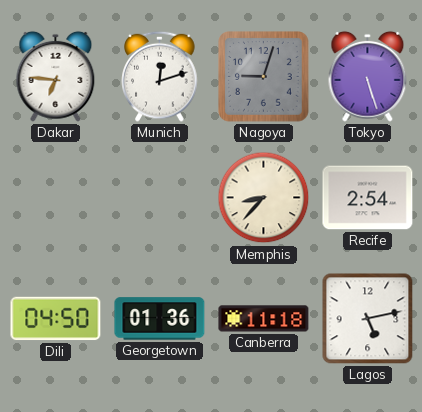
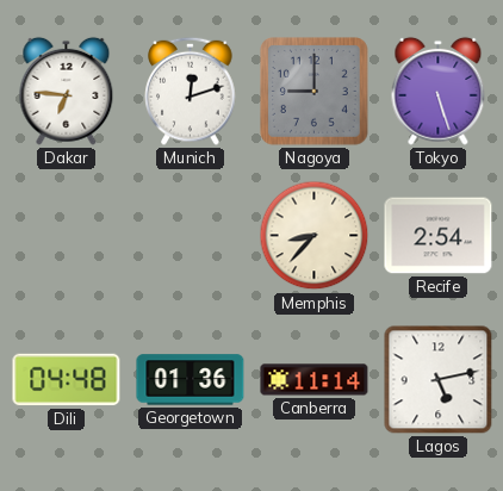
Nagoya: 9:03 -> 9:00
Dili: 04:50 -> 04:48
Canberra: 11:18 -> 11:14
